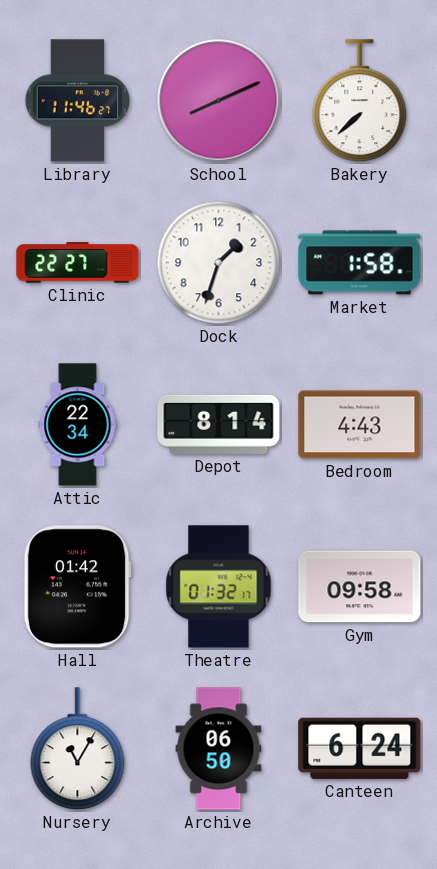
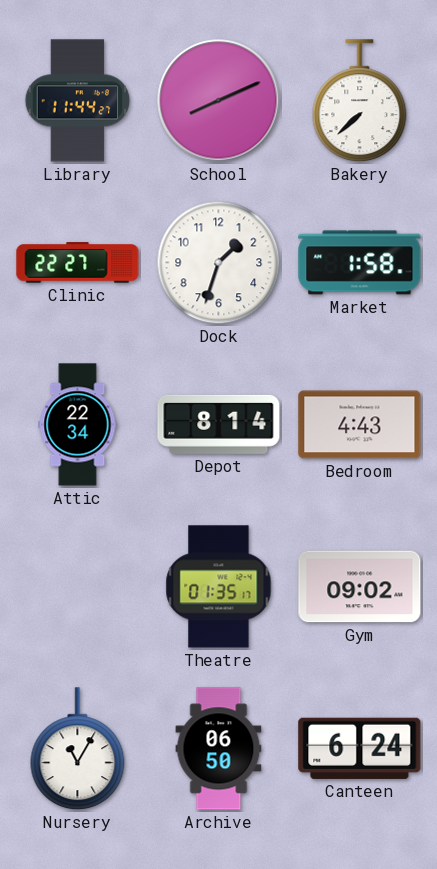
Library: 11:46 -> 11:44
Hall: 01:42 -> none
Theatre: 01:32 -> 01:35
Gym: 09:58 -> 09:02
